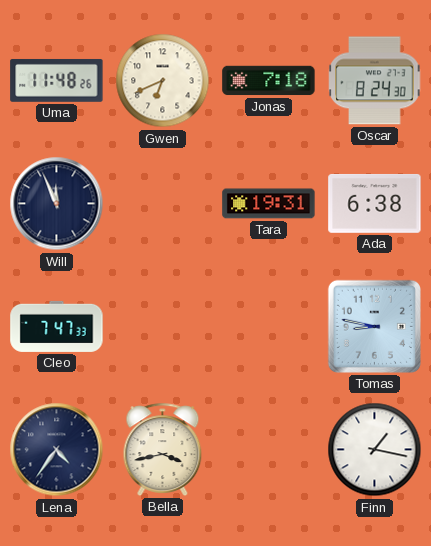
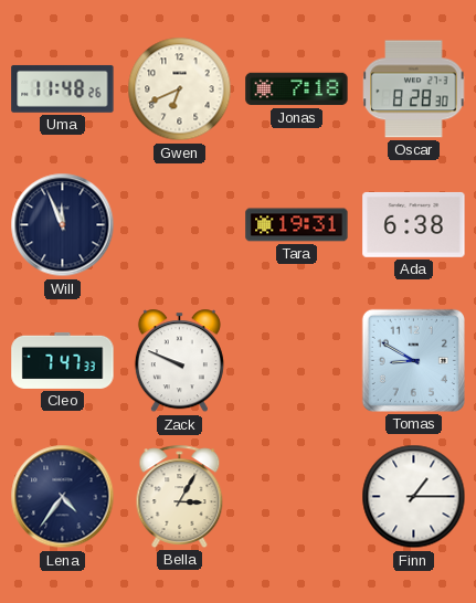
Oscar: 8:24 -> 8:28
Zack: none -> 9:49
Tomas: 8:47 -> 8:50
Bella: 3:43 -> 3:05
Finn: 1:17 -> 1:15
